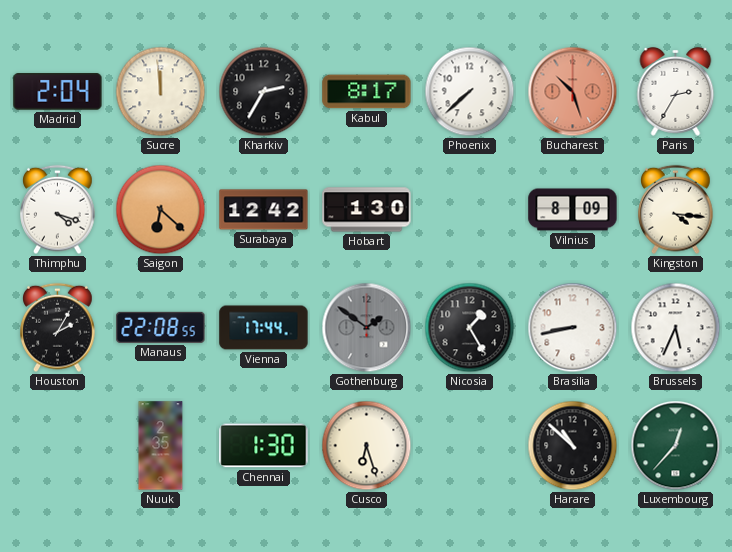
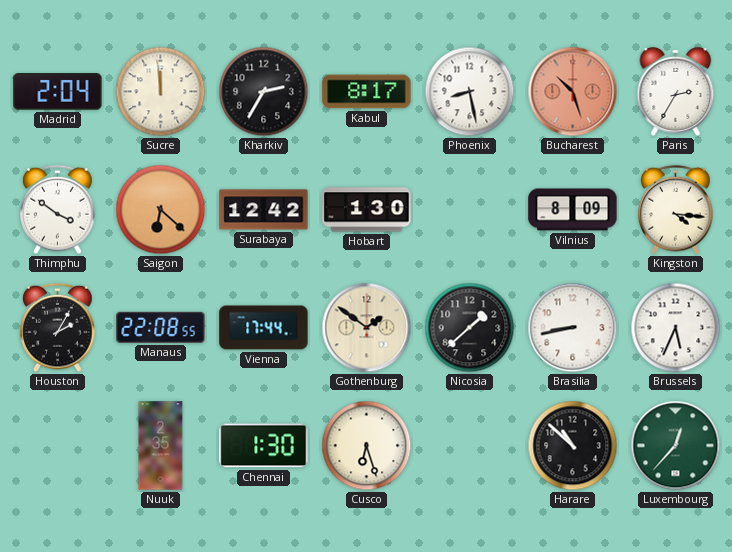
Phoenix: 7:38 -> 8:28
Thimphu: 4:18 -> 3:51
Gothenburg dial: grey -> cream
Nicosia: 1:25 -> 1:38
